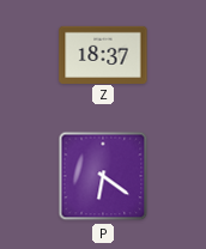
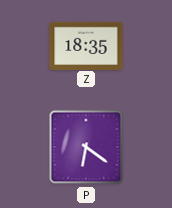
Z: 18:37 -> 18:35
